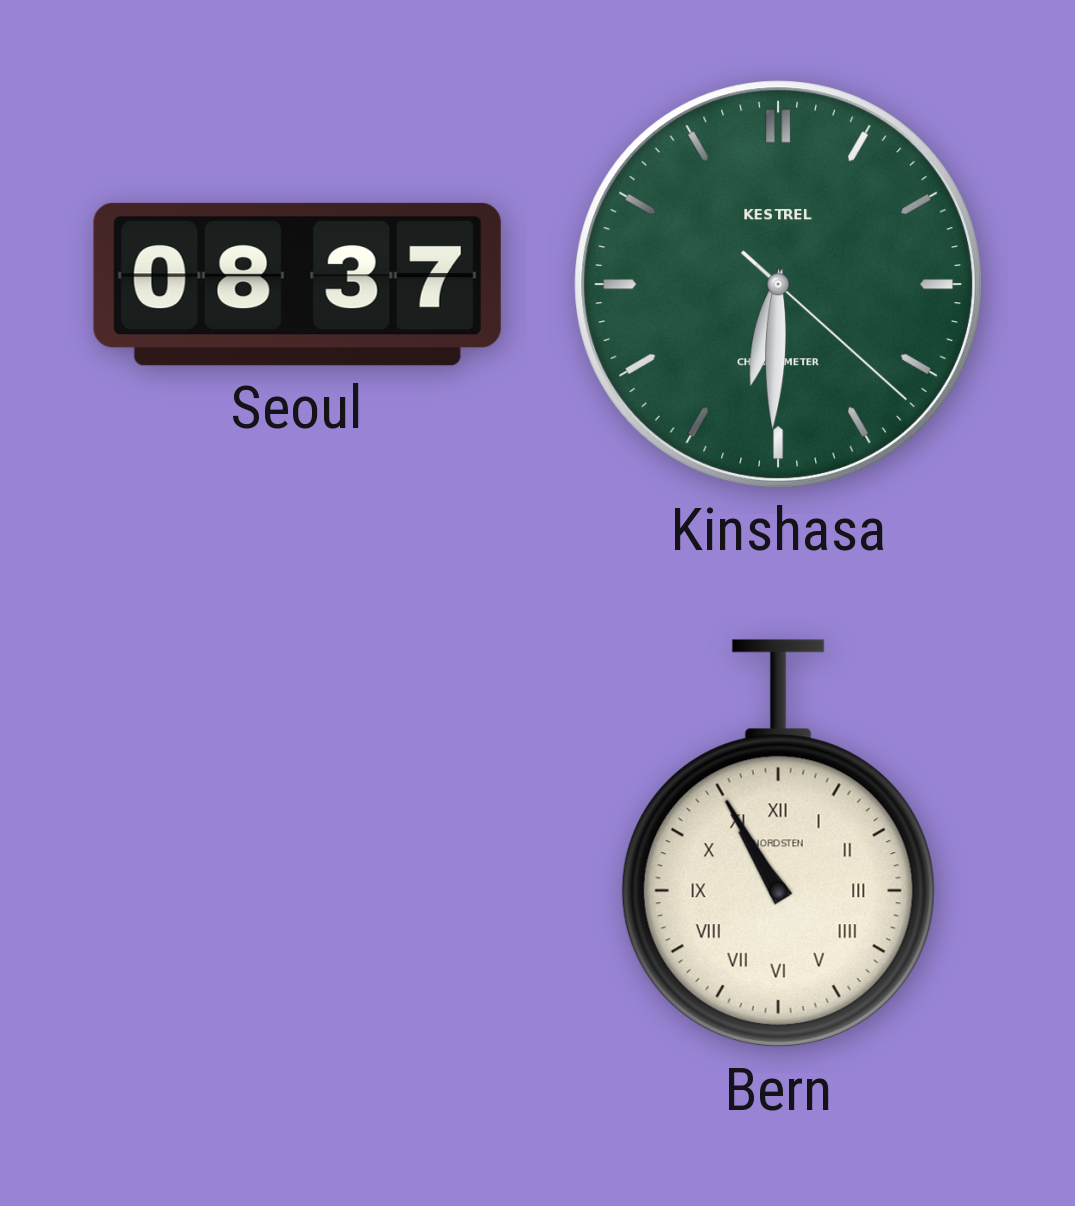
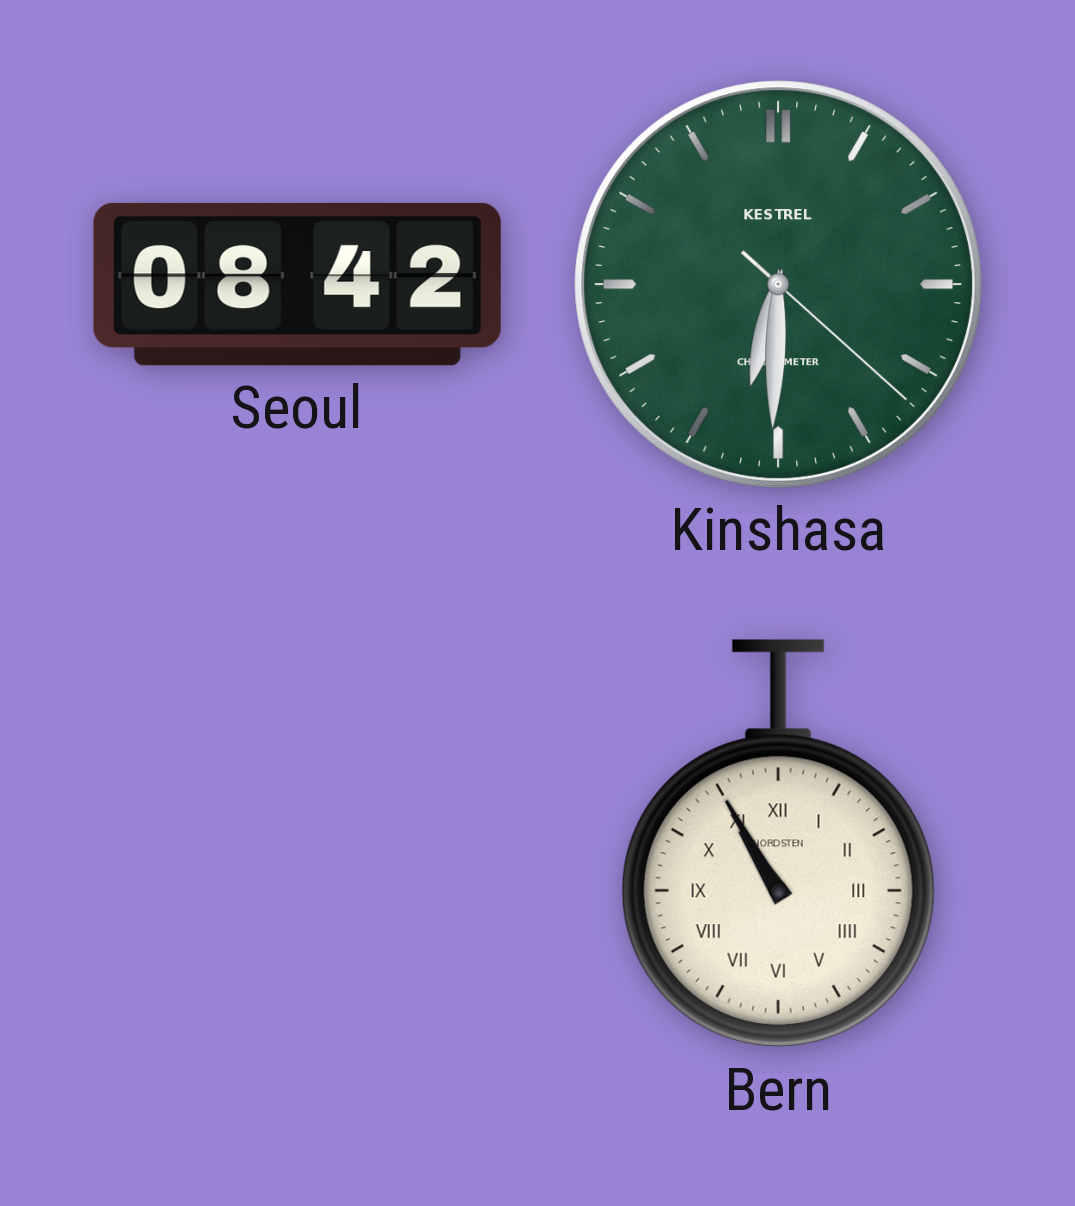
Seoul: 08:37 -> 08:42
